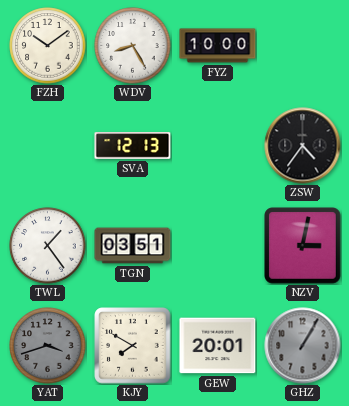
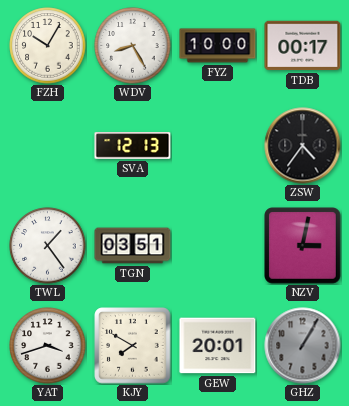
FZH: 10:09 -> 10:05
TDB: none -> 00:17
YAT dial: grey -> white
